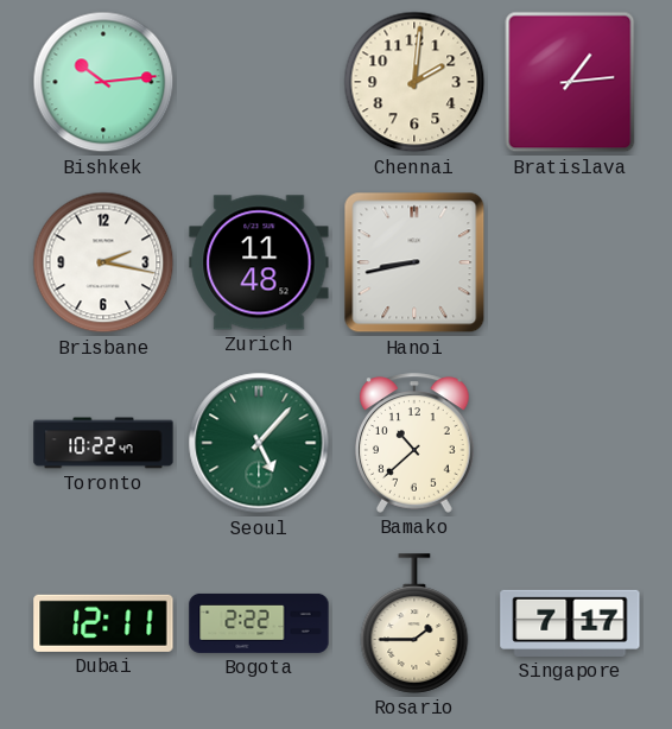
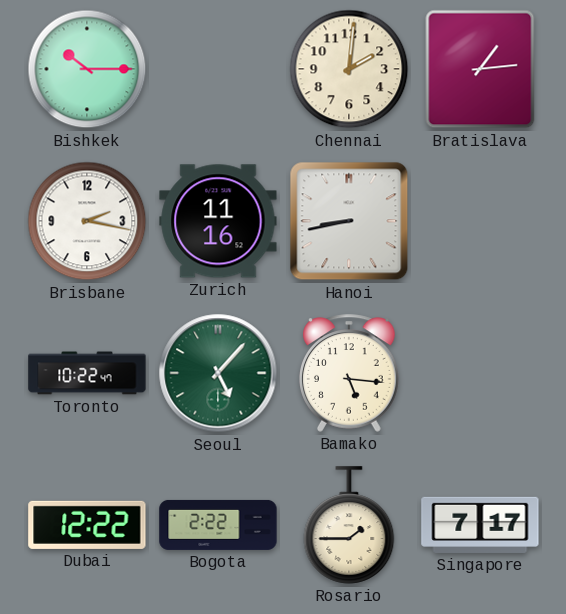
Bishkek: 10:14 -> 10:15
Zurich: 11:48 -> 11:16
Bamako: 10:38 -> 5:16
Dubai: 12:11 -> 12:22
